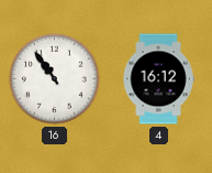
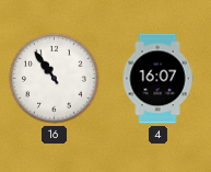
4: 16:12 -> 16:07
